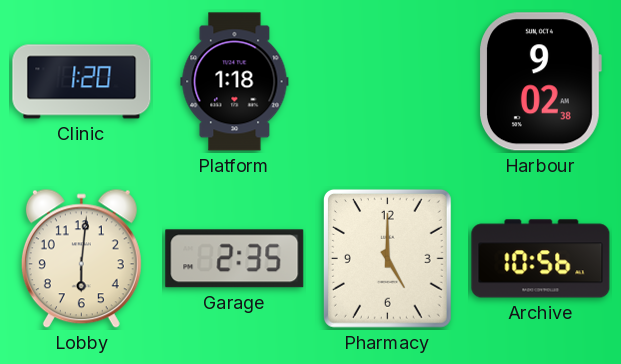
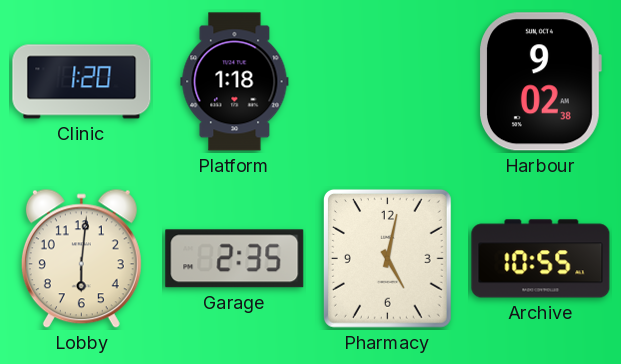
Pharmacy: 5:00 -> 5:02
Archive: 10:56 -> 10:55
